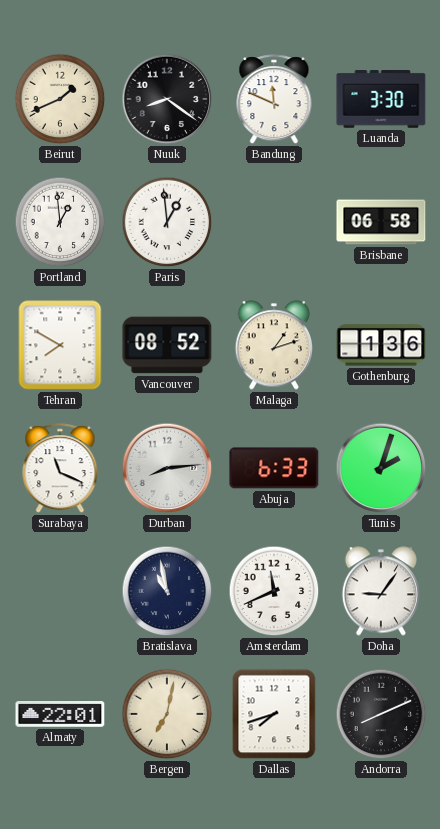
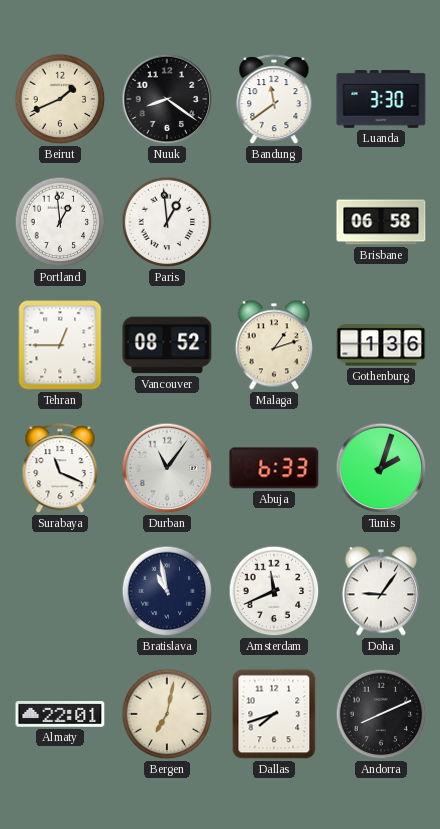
Bandung: 11:49 -> 11:39
Tehran: 7:50 -> 12:45
Durban: 8:14 -> 11:06
